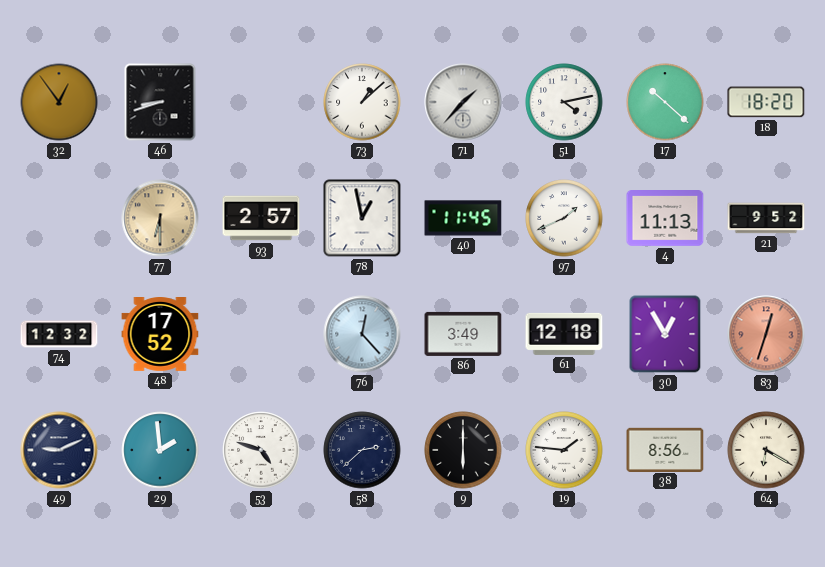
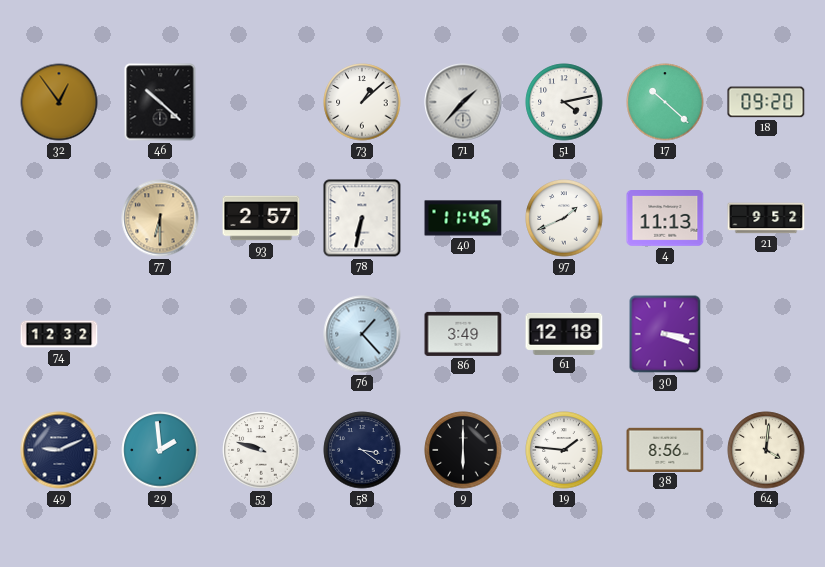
46: 8:42 -> 10:22
18: 18:20 -> 09:20
78: 12:58 -> 6:32
48: 17:52 -> none
76: 12:23 -> 1:23
30: 12:55 -> 3:18
83: 12:33 -> none
53: 4:48 -> 9:48
58: 2:38 -> 3:21
64: 6:20 -> 4:01
